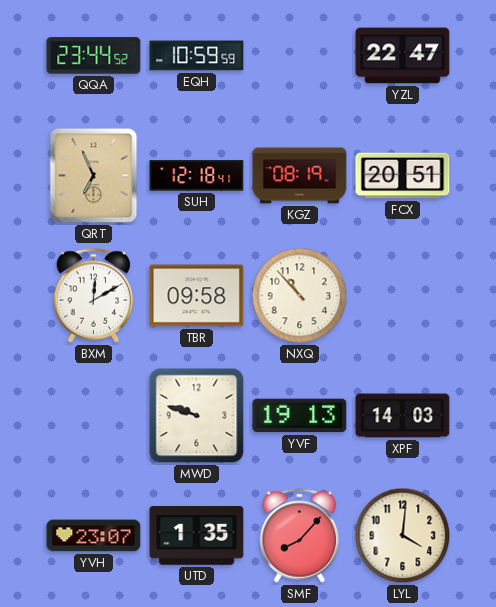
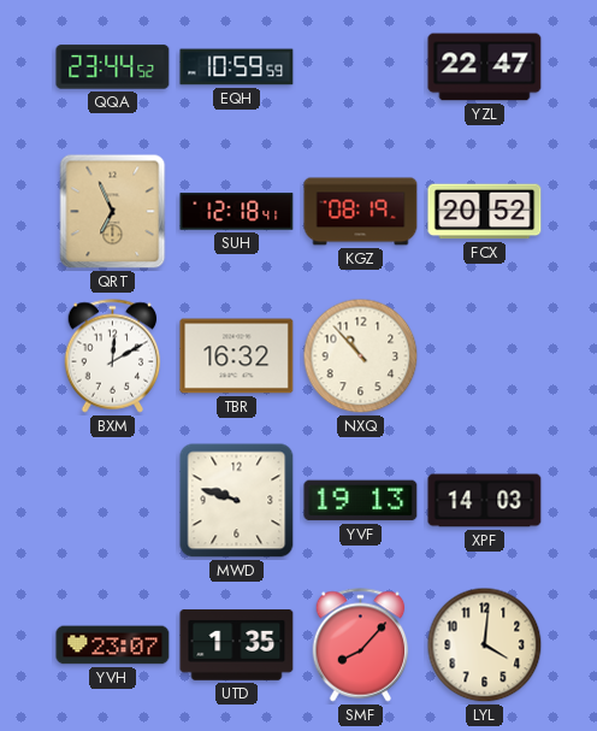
FCX: 20:51 -> 20:52
TBR: 09:58 -> 16:32
